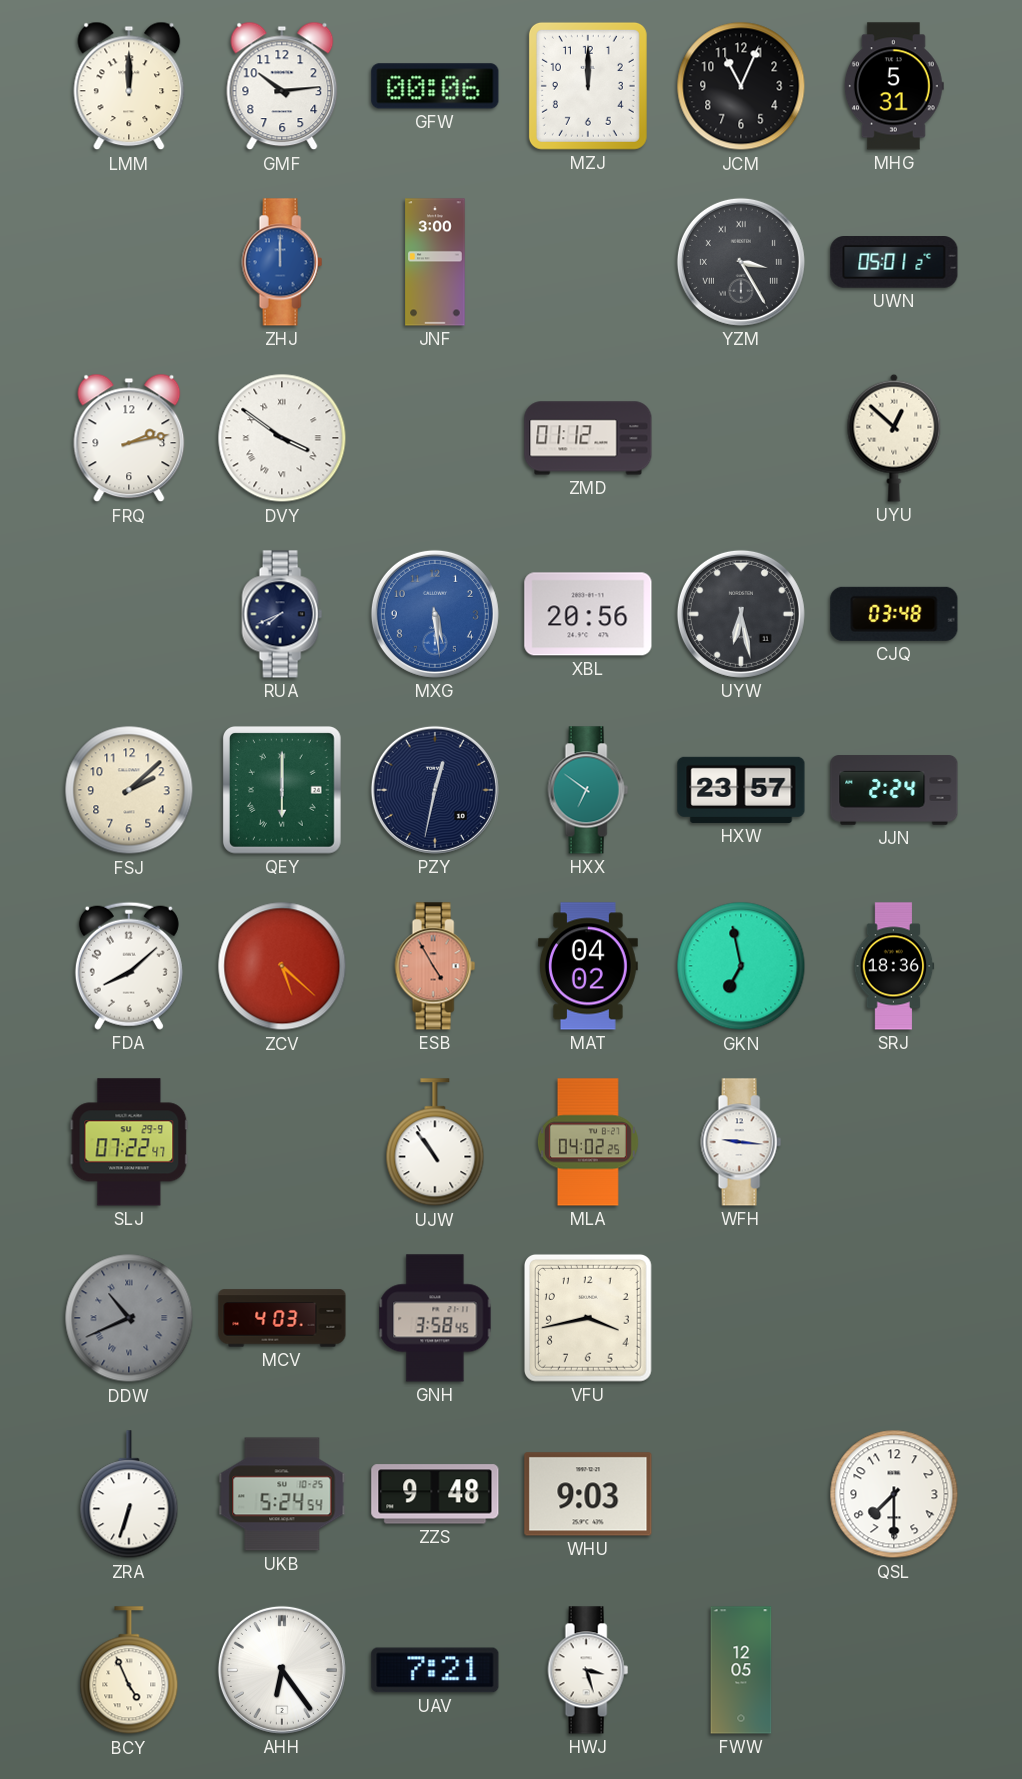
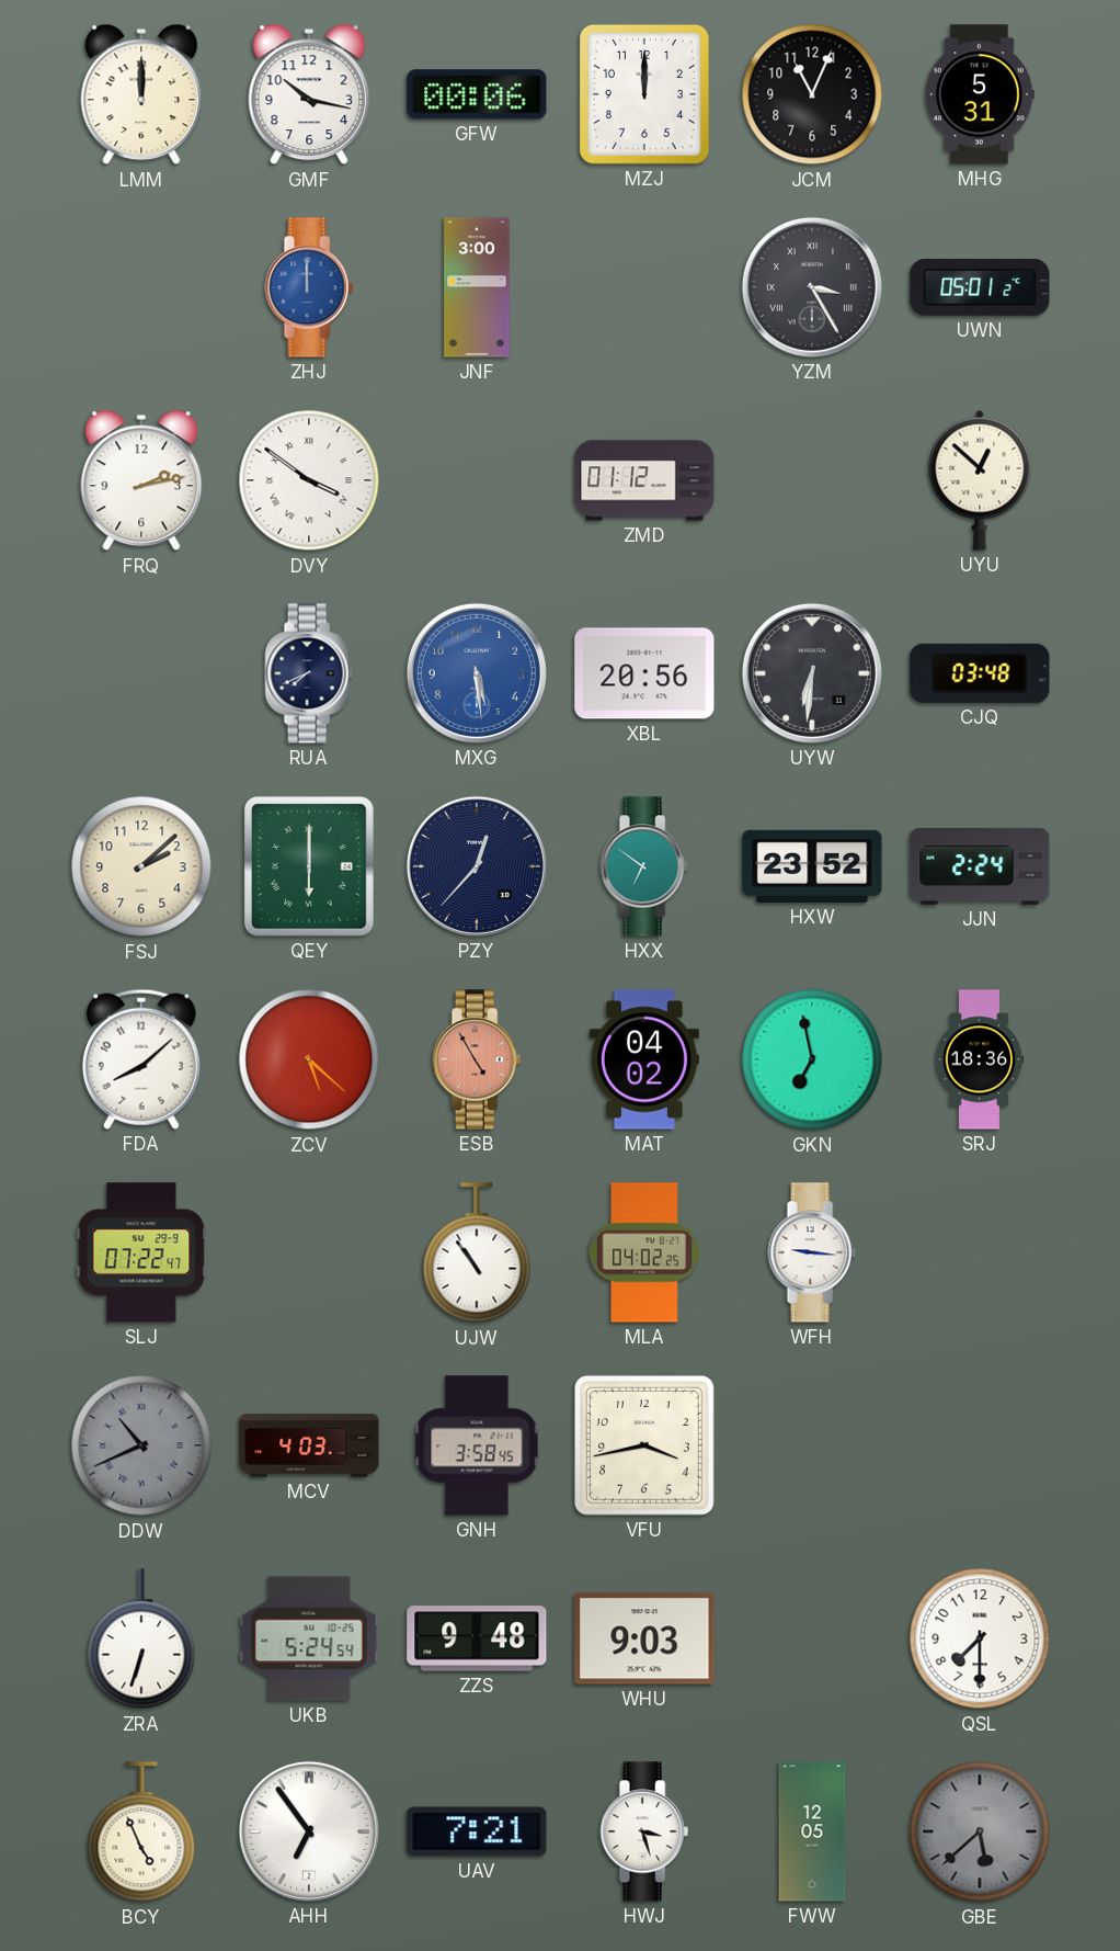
GMF: 10:14 -> 10:17
UYW: 6:28 -> 6:31
PZY: 12:32 -> 12:37
HXW: 23:57 -> 23:52
AHH: 6:24 -> 6:54
GBE: none -> 5:38
